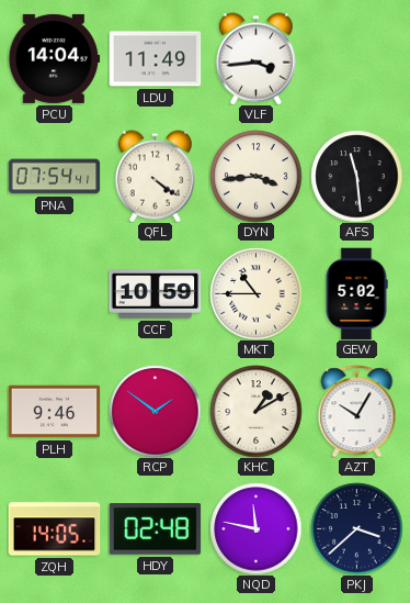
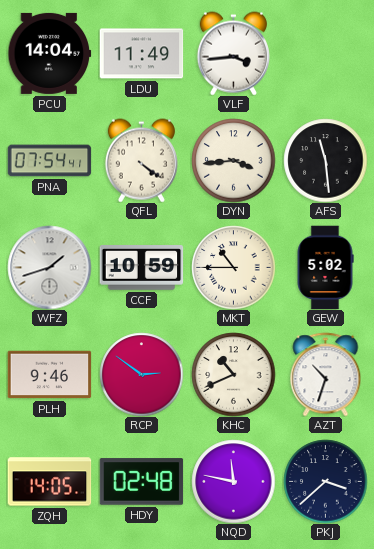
WFZ: none -> 1:42
RCP: 1:51 -> 2:51
KHC: 1:10 -> 10:41
AZT: 10:05 -> 10:33
